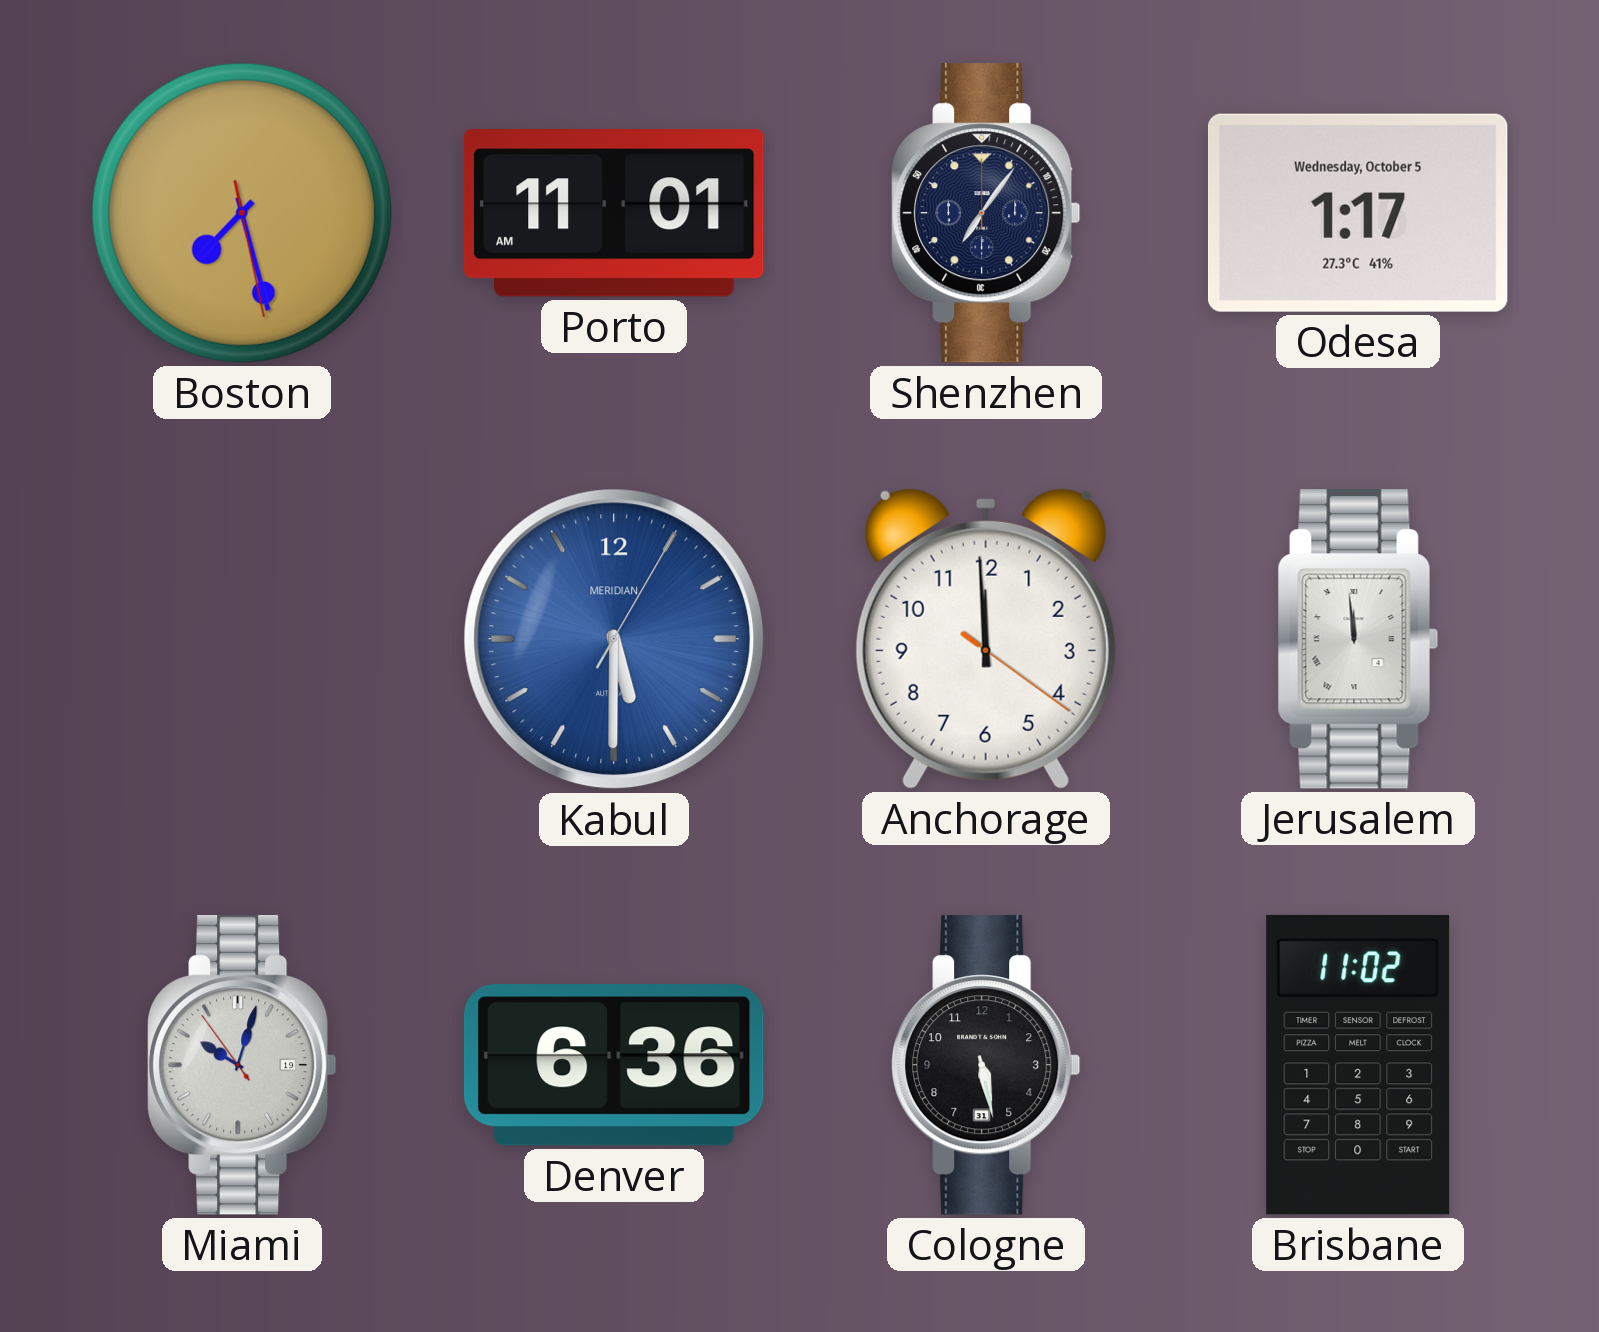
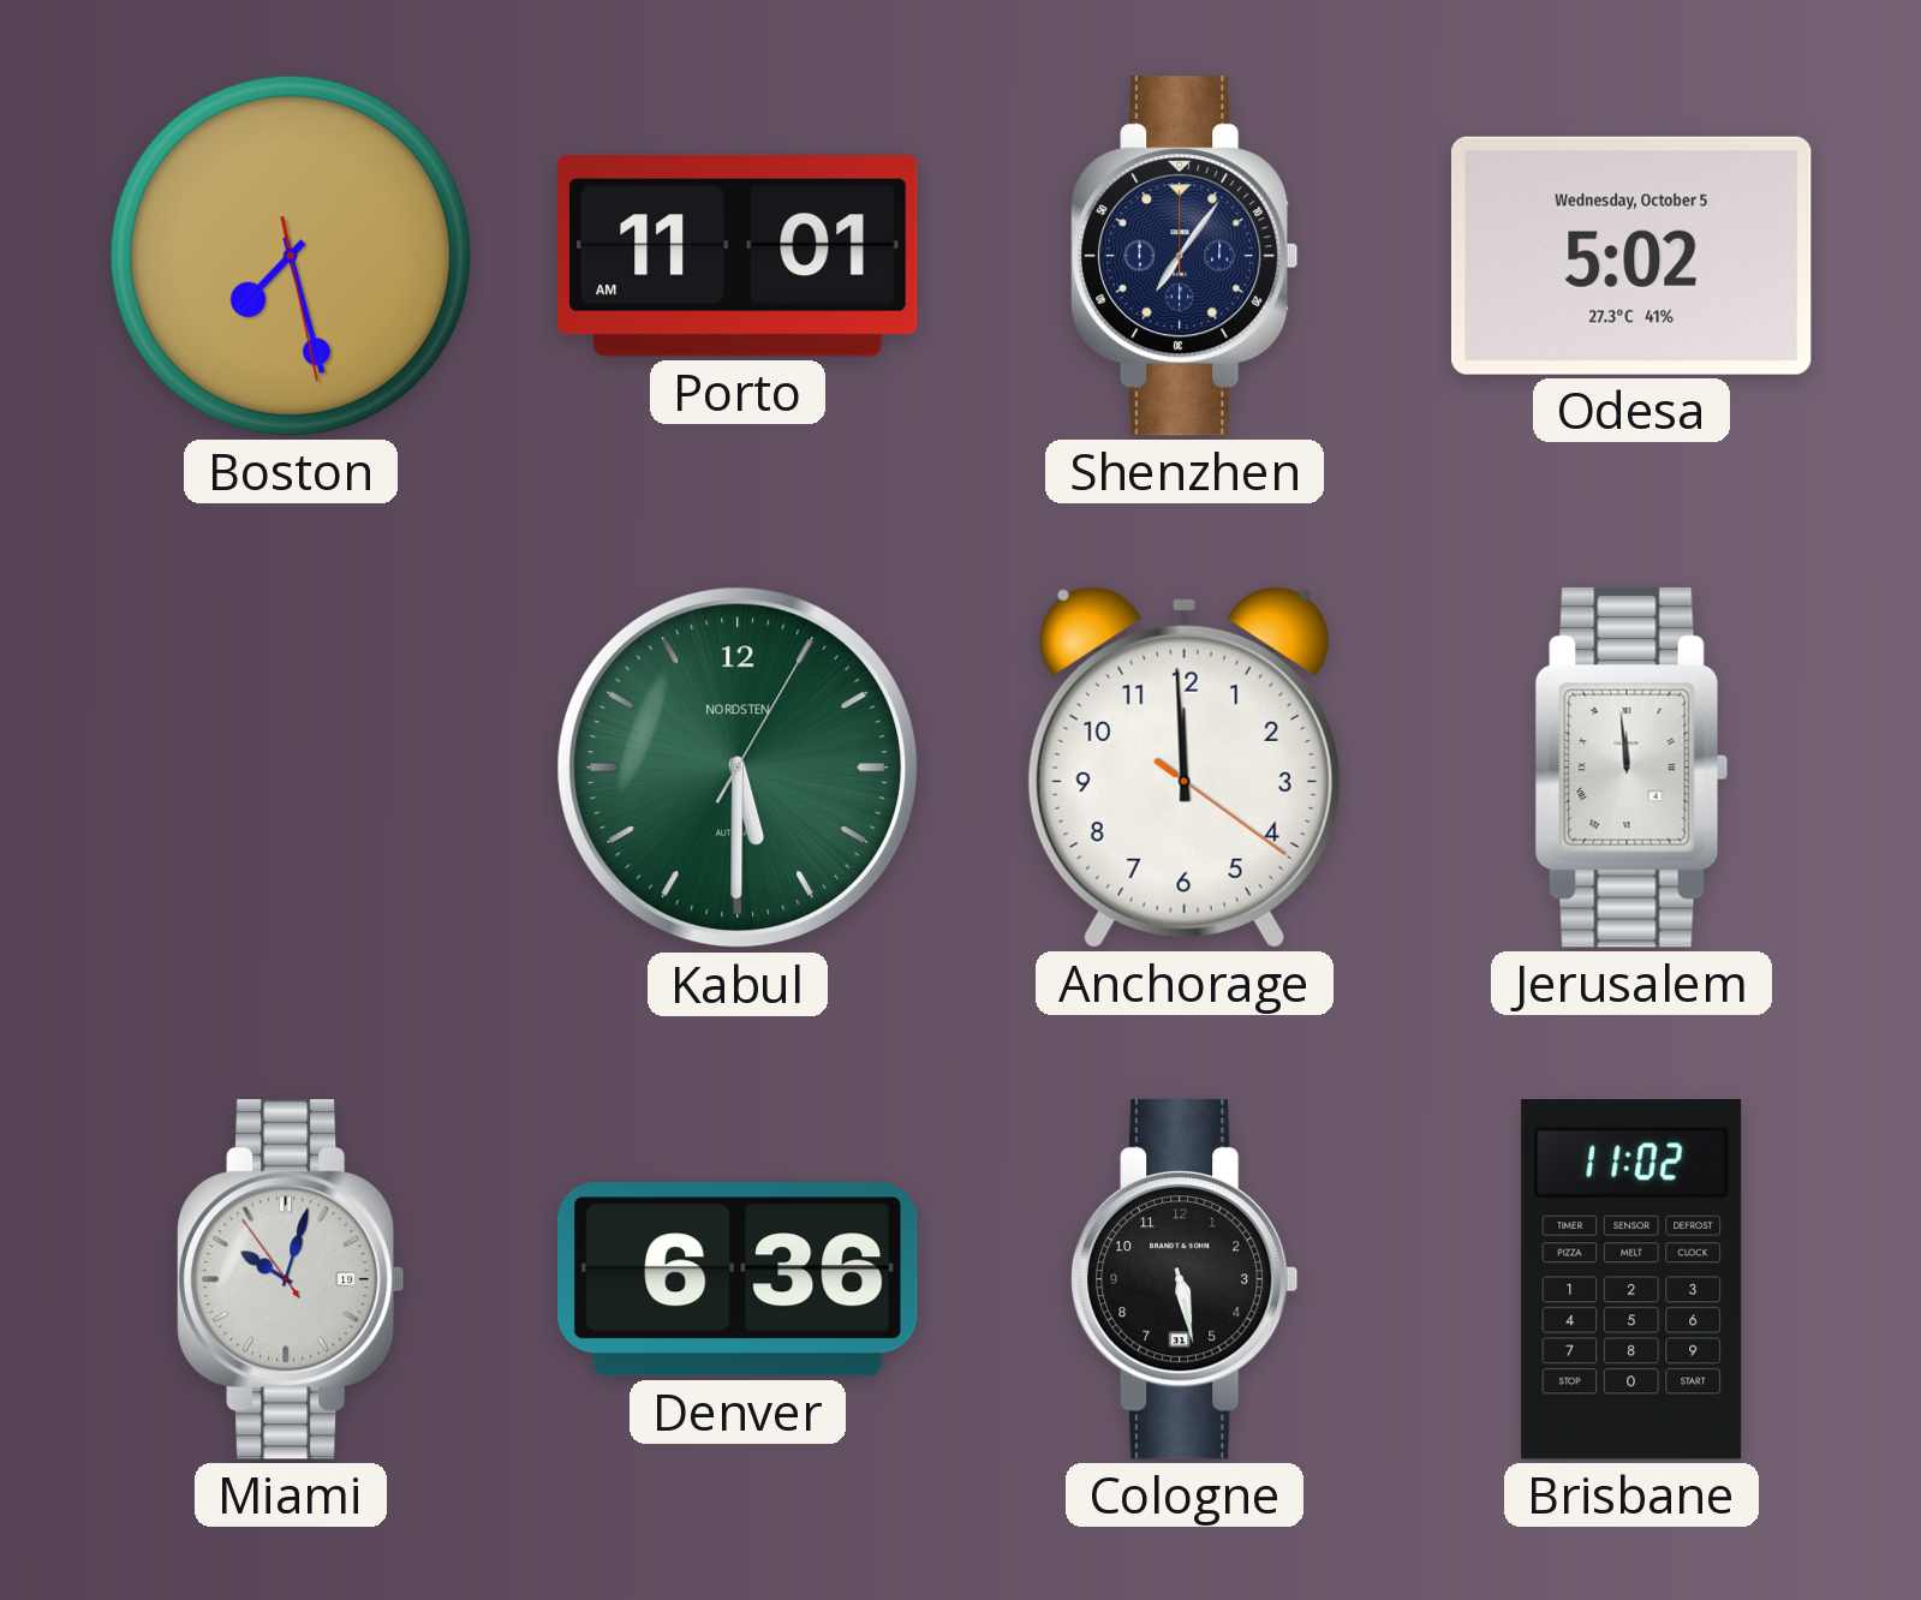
Odesa: 1:17 -> 5:02
Kabul dial: blue -> green
Kabul brand: MERIDIAN -> NORDSTEN
